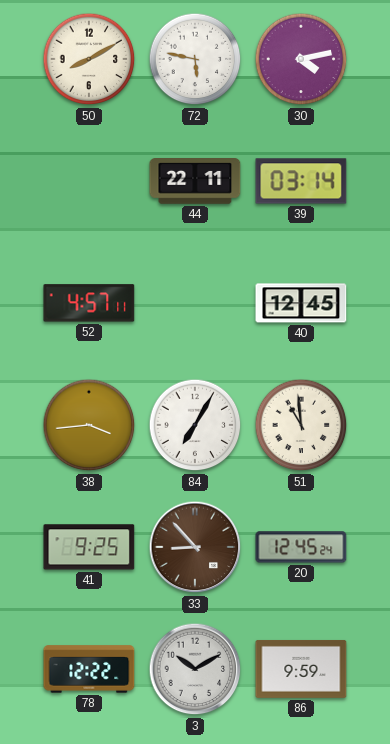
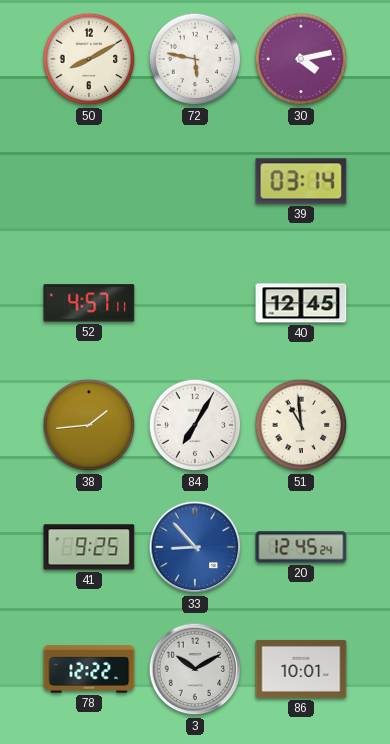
44: 22:11 -> none
38: 3:44 -> 1:44
33 dial: brown -> blue
86: 9:59 -> 10:01
